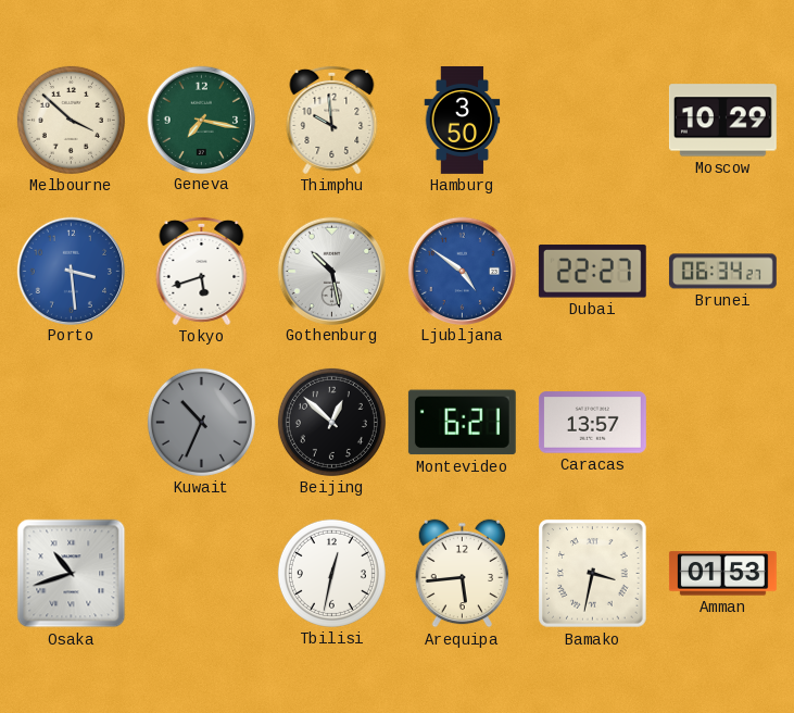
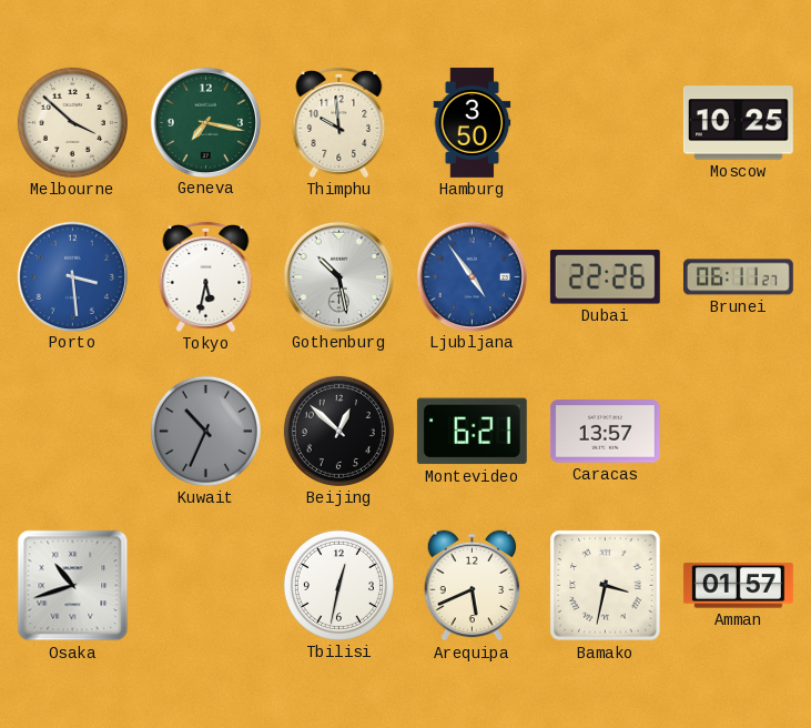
Moscow: 10:29 -> 10:25
Tokyo: 5:42 -> 5:32
Ljubljana: 4:51 -> 4:54
Dubai: 22:27 -> 22:26
Brunei: 06:34 -> 06:11
Arequipa: 5:44 -> 5:41
Amman: 01:53 -> 01:57
